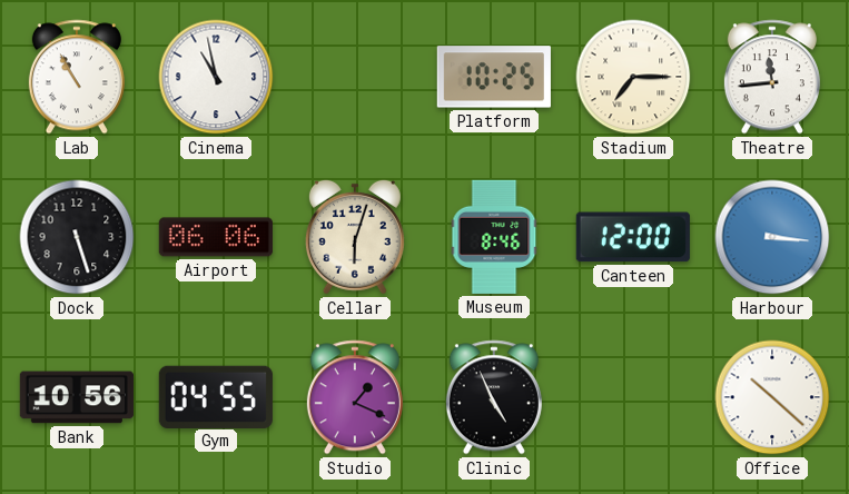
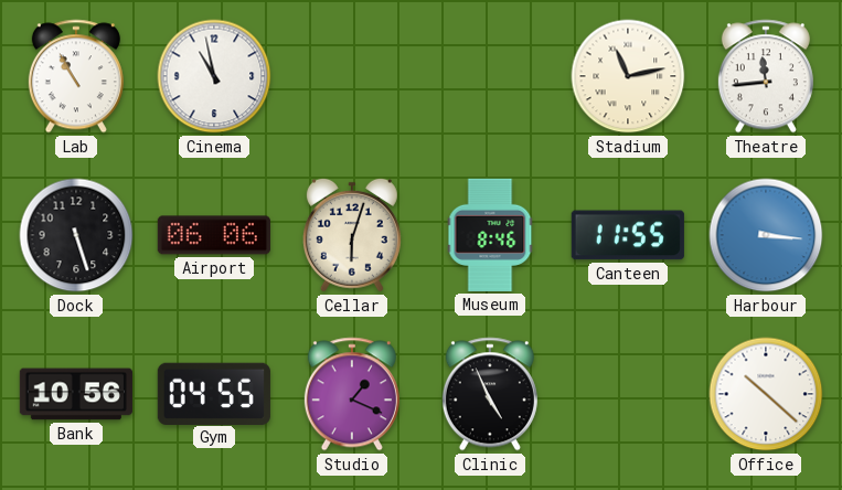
Platform: 10:25 -> none
Stadium: 7:15 -> 11:13
Canteen: 12:00 -> 11:55
